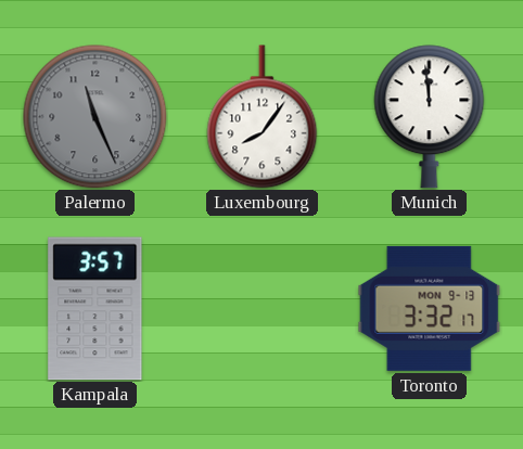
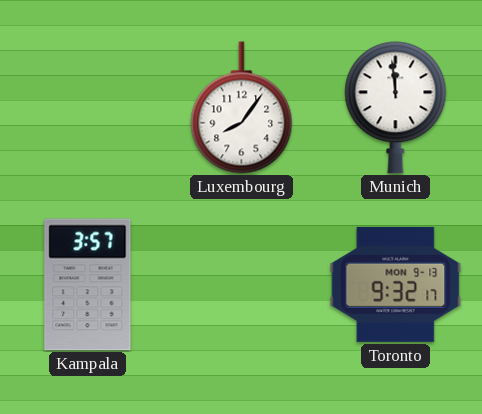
Palermo: 11:26 -> none
Toronto: 3:32 -> 9:32
